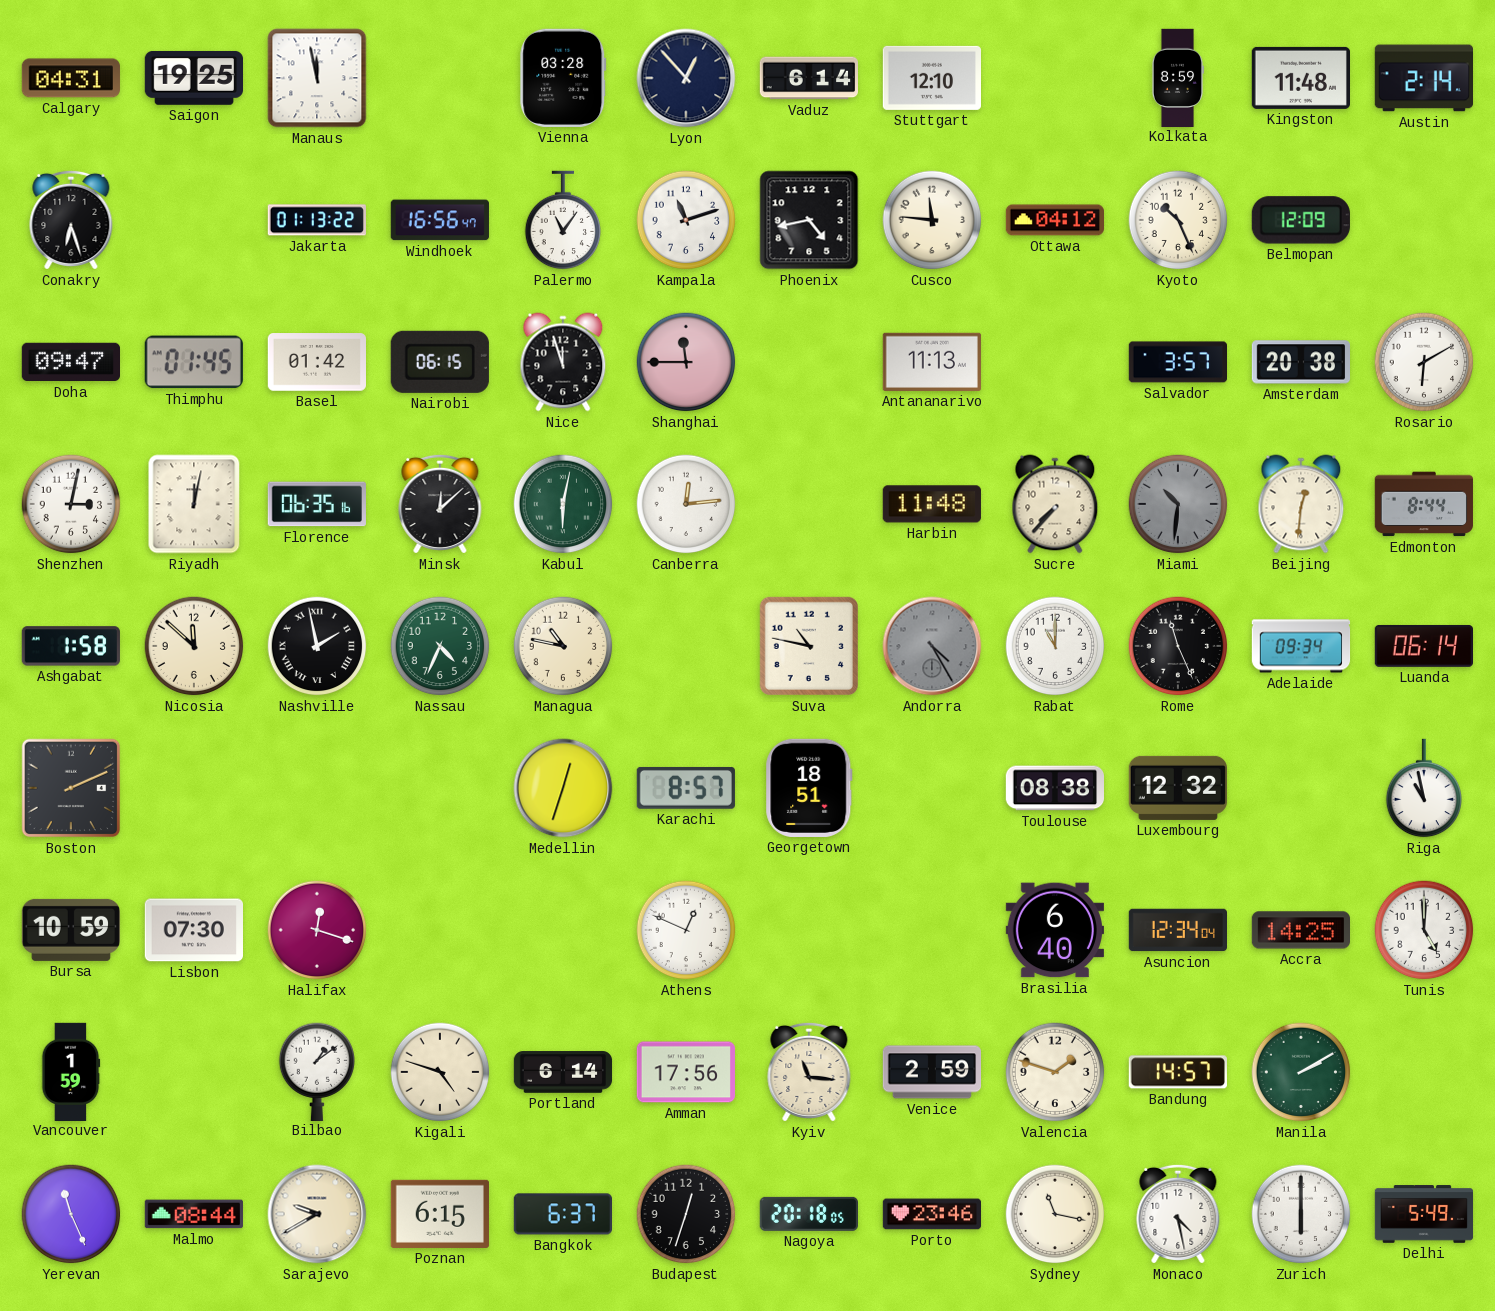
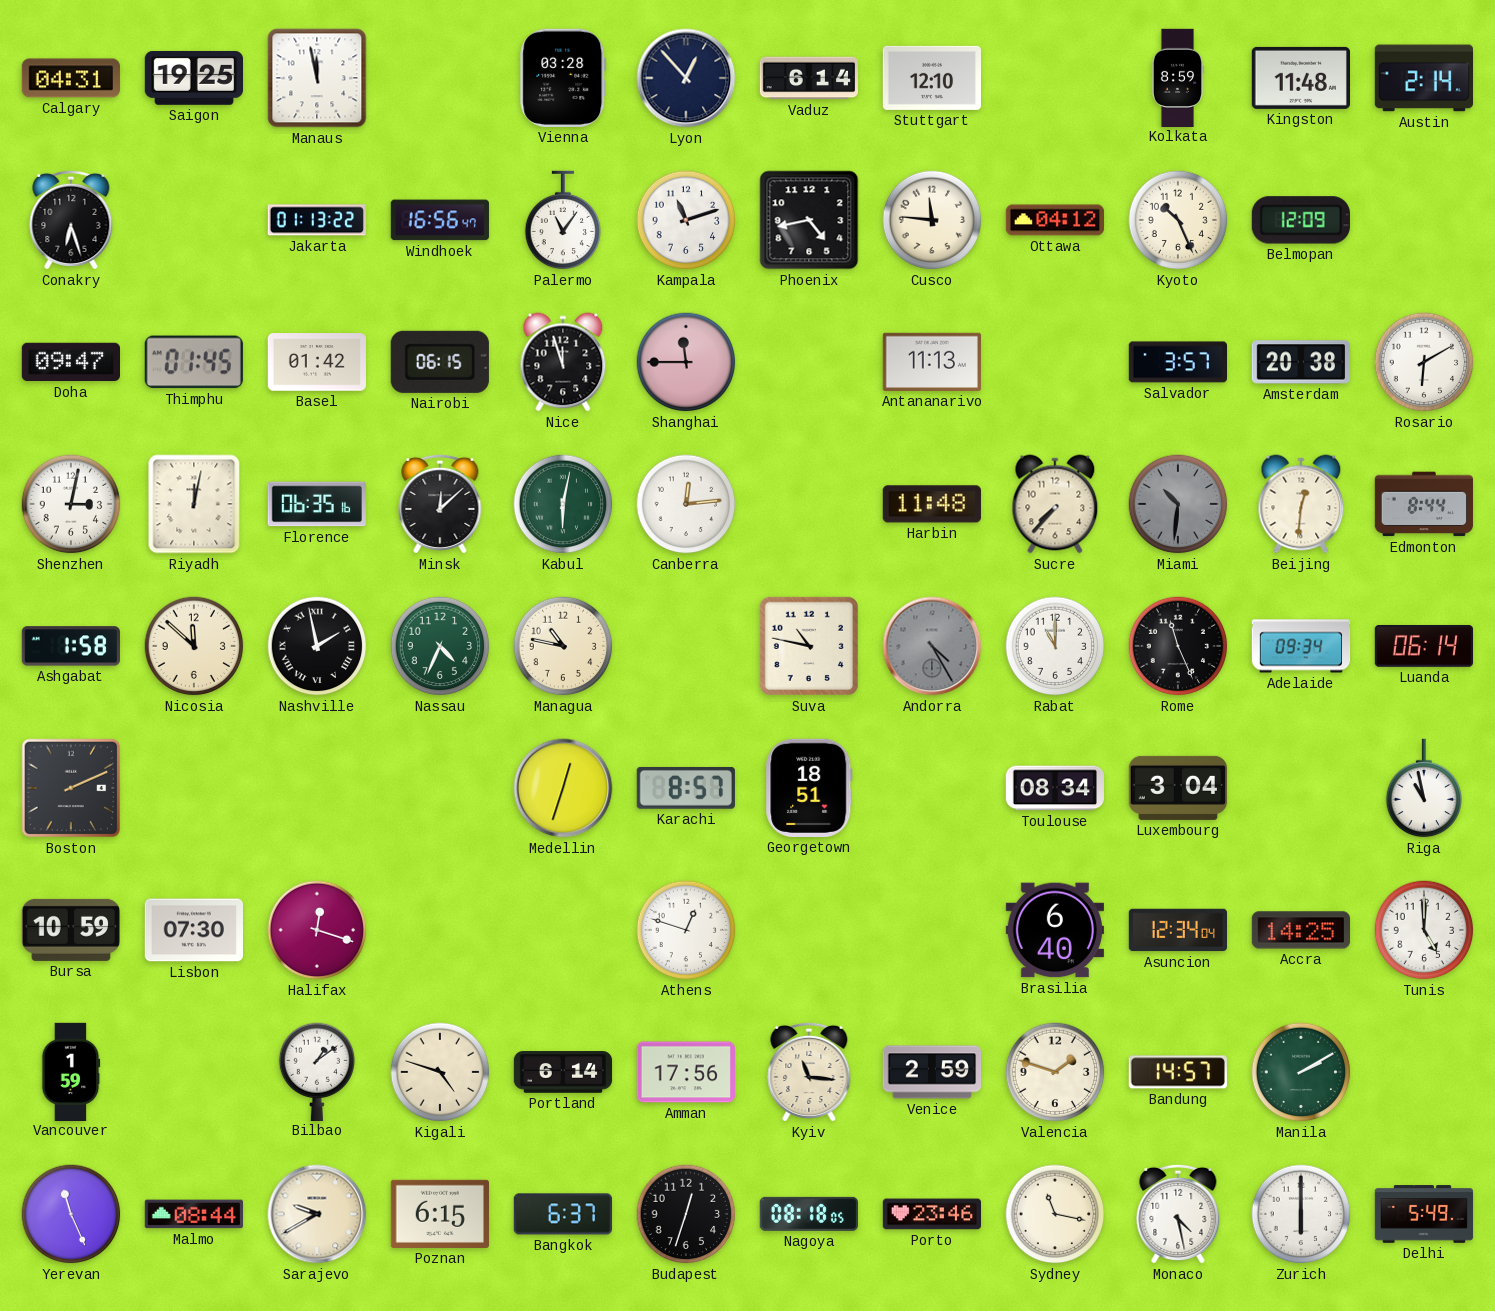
Toulouse: 08:38 -> 08:34
Luxembourg: 12:32 -> 3:04
Athens: 12:49 -> 12:48
Nagoya: 20:18 -> 08:18
